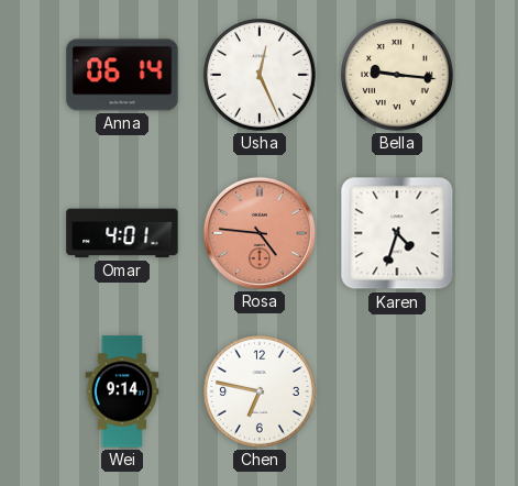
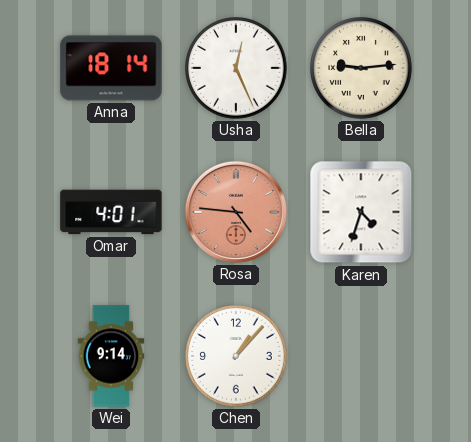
Anna: 06:14 -> 18:14
Bella: 9:16 -> 9:14
Chen: 6:47 -> 1:07
